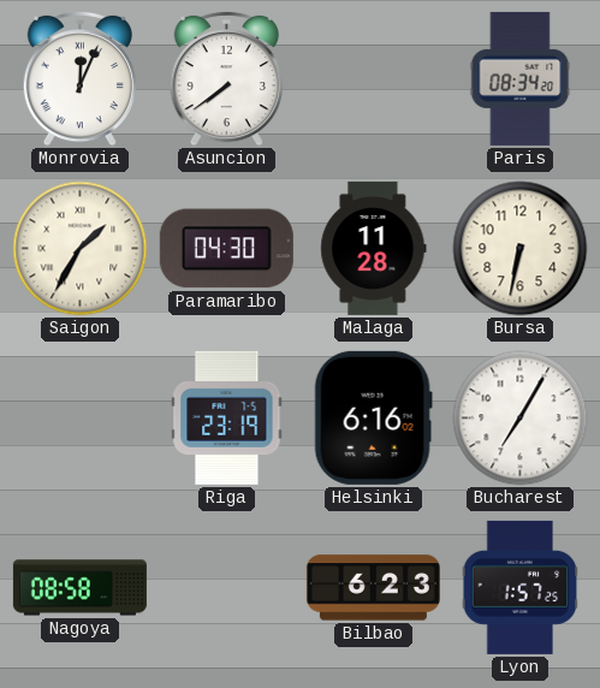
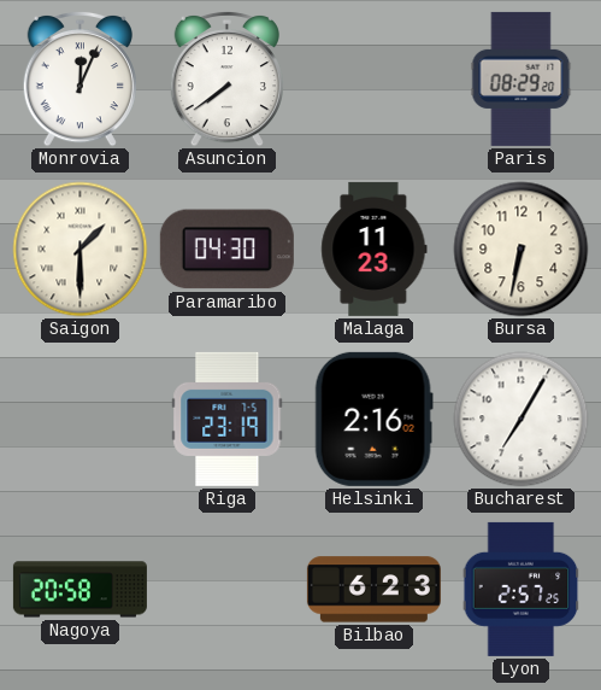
Paris: 08:34 -> 08:29
Saigon: 1:35 -> 1:30
Malaga: 11:28 -> 11:23
Helsinki: 6:16 -> 2:16
Nagoya: 08:58 -> 20:58
Lyon: 1:57 -> 2:57
